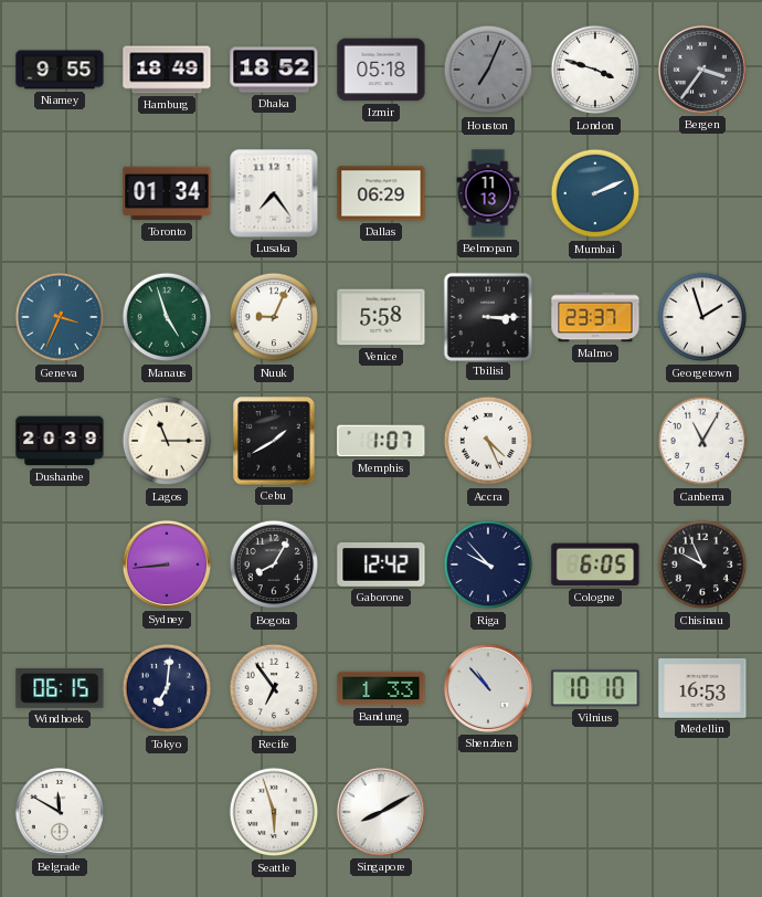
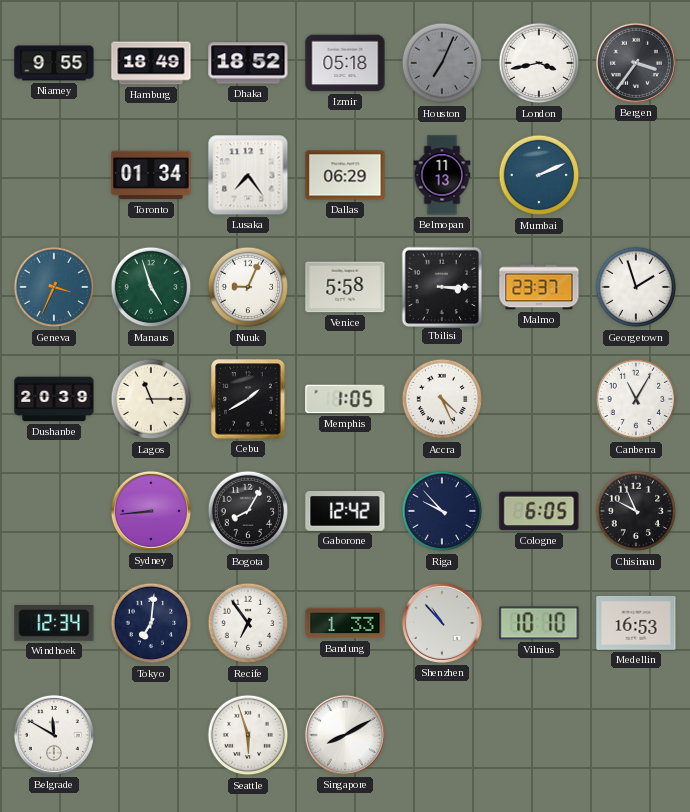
London: 3:48 -> 3:43
Memphis: 1:07 -> 1:05
Windhoek: 06:15 -> 12:34
